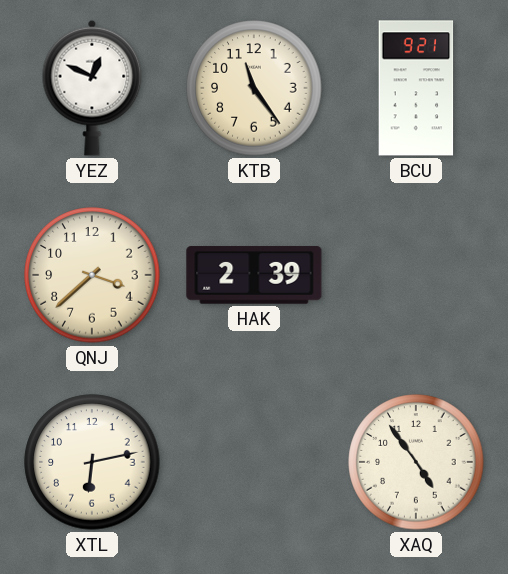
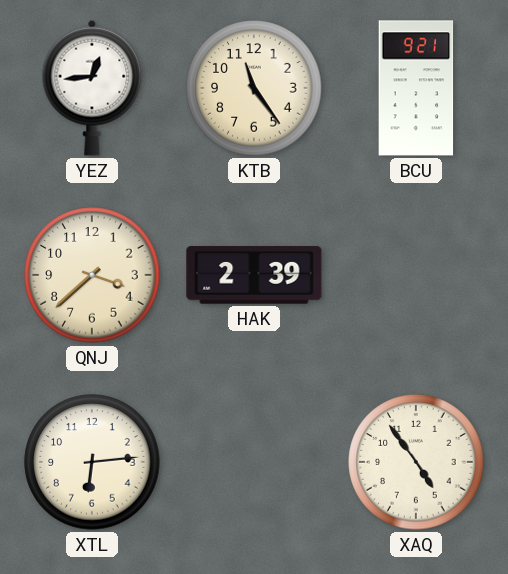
YEZ: 12:49 -> 12:44
XTL: 6:13 -> 6:14
